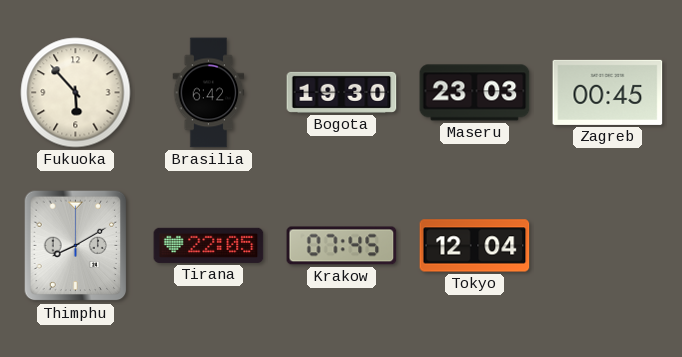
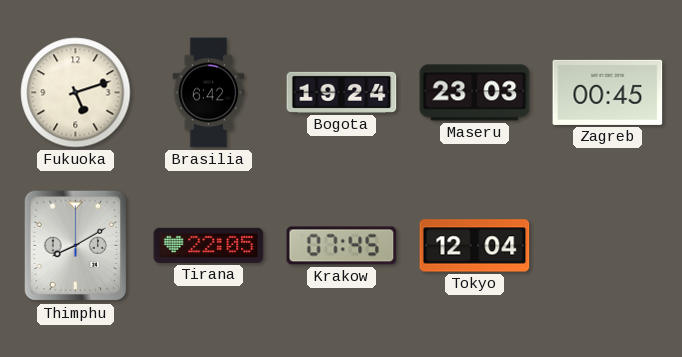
Fukuoka: 5:53 -> 5:12
Bogota: 19:30 -> 19:24
